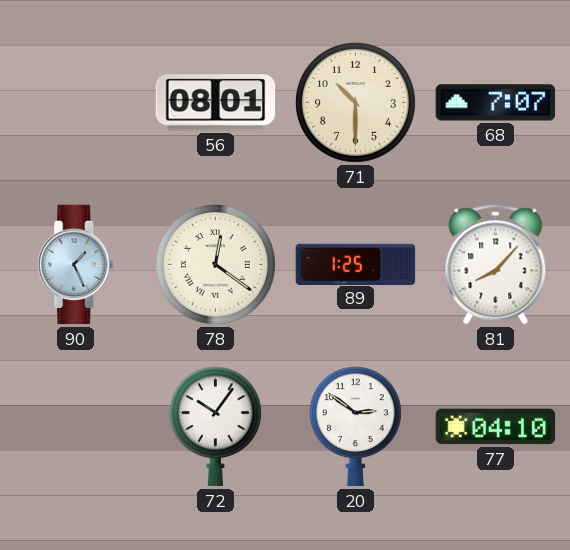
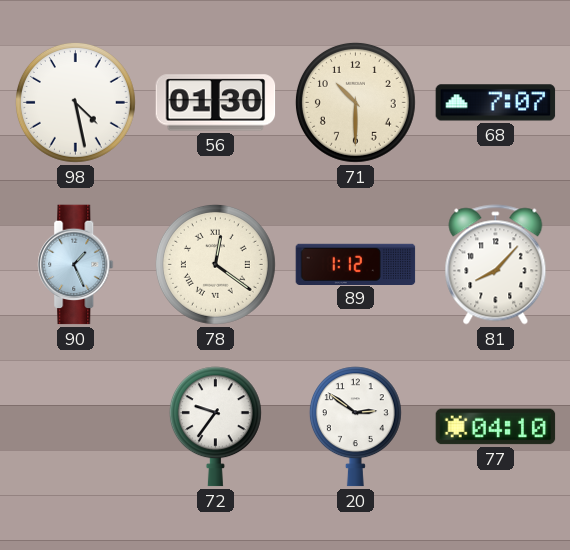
98: none -> 4:28
56: 08:01 -> 01:30
89: 1:25 -> 1:12
72: 10:06 -> 9:36
